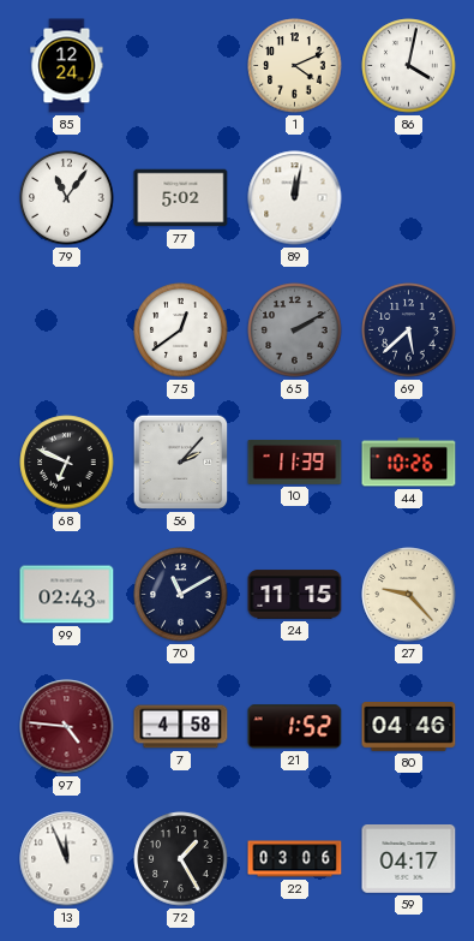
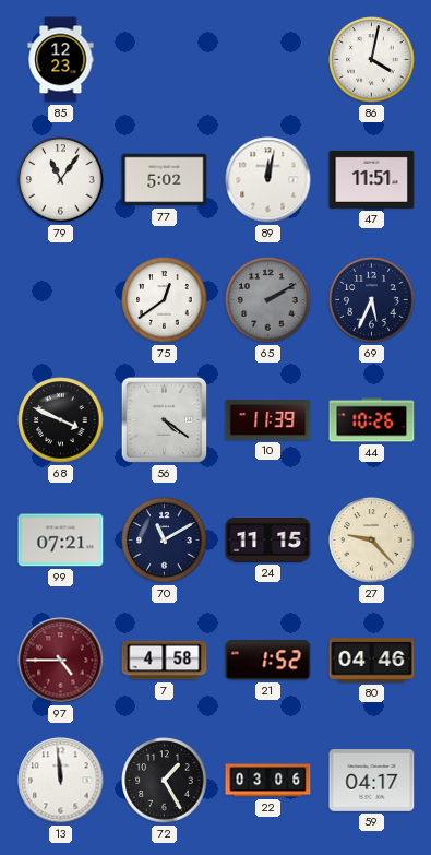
85: 12:24 -> 12:23
1: 4:11 -> none
47: none -> 11:51
69: 5:38 -> 5:34
68: 6:49 -> 3:49
56: 2:07 -> 4:21
99: 02:43 -> 07:21
97: 4:46 -> 4:45
13: 11:56 -> 11:59
